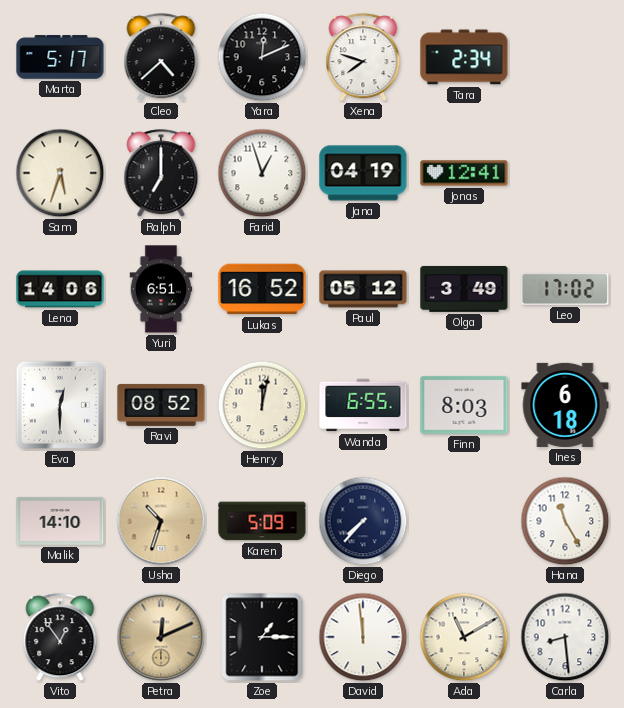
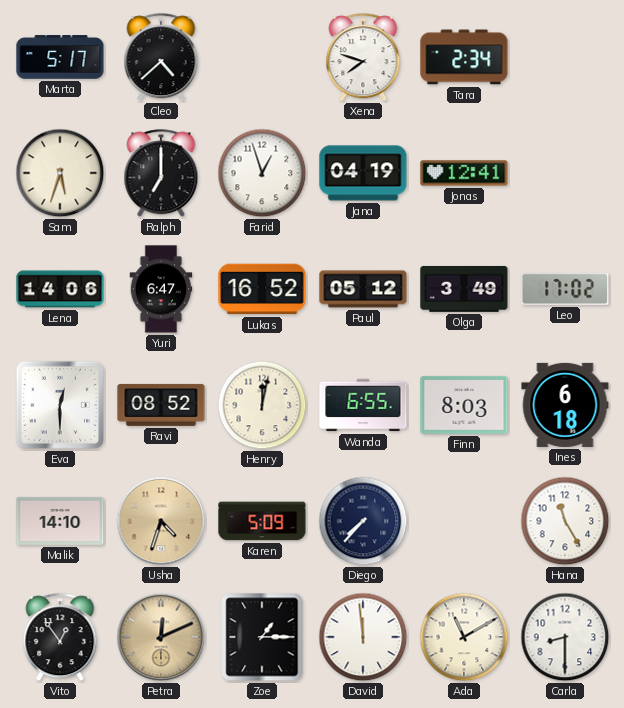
Yara: 12:11 -> none
Yuri: 6:51 -> 6:47
Usha: 10:33 -> 4:33
Carla: 8:29 -> 8:30
